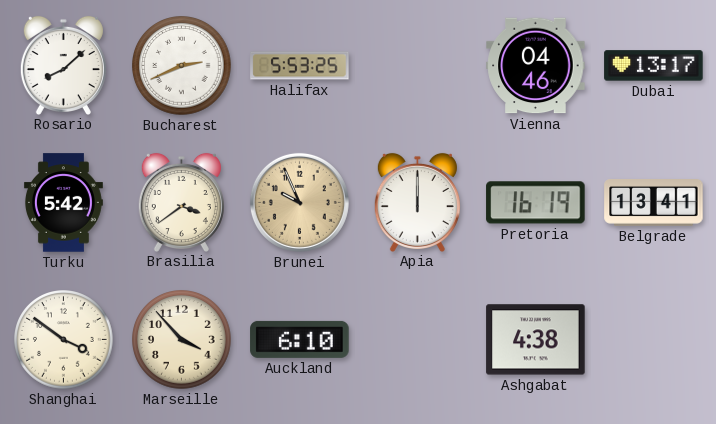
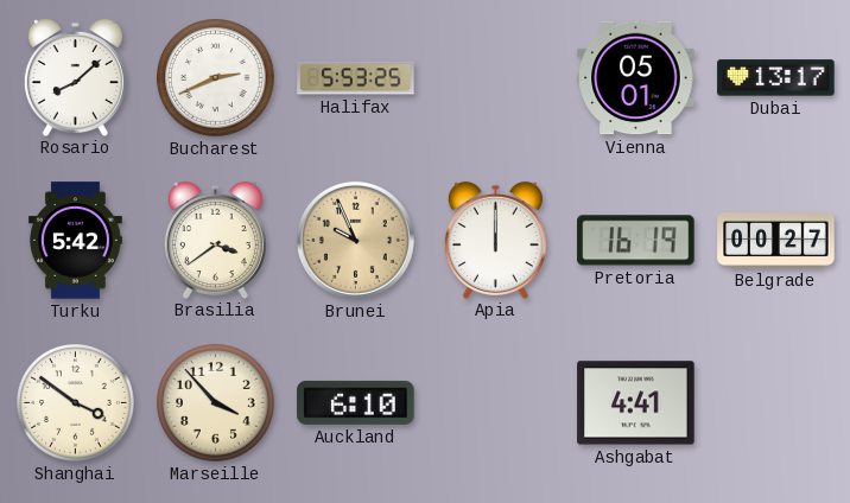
Vienna: 04:46 -> 05:01
Belgrade: 13:41 -> 00:27
Ashgabat: 4:38 -> 4:41
